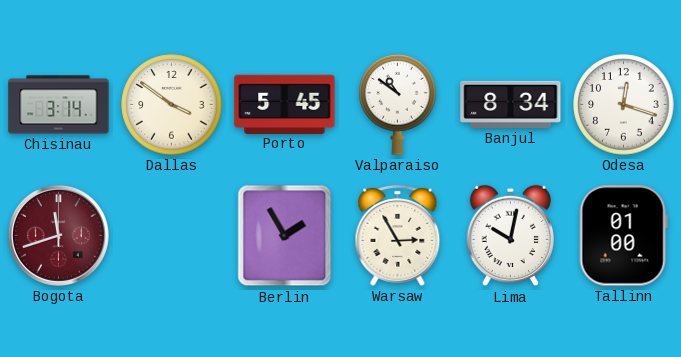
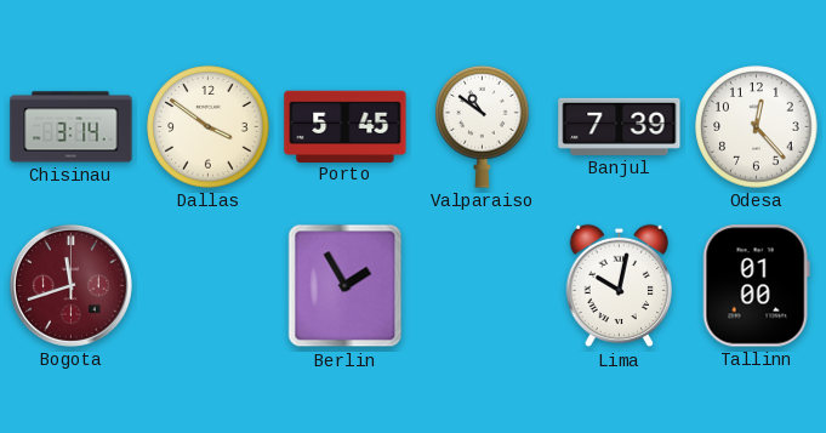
Banjul: 8:34 -> 7:39
Odesa: 12:18 -> 12:23
Warsaw: 2:55 -> none
